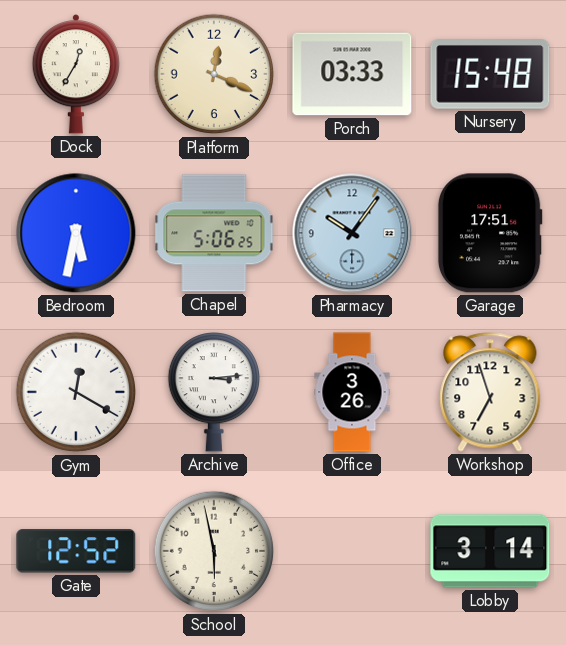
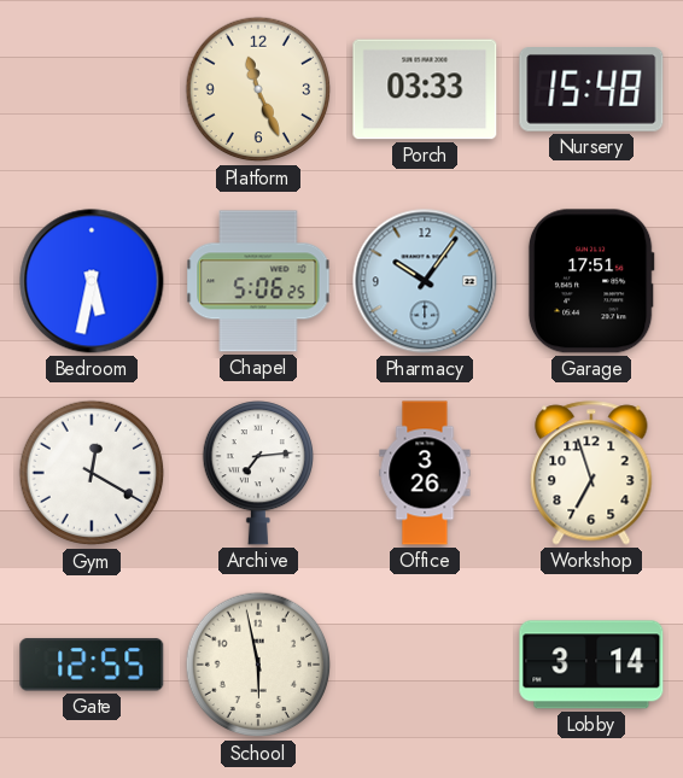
Dock: 12:35 -> none
Platform: 12:19 -> 11:26
Archive: 3:14 -> 7:14
Gate: 12:52 -> 12:55
